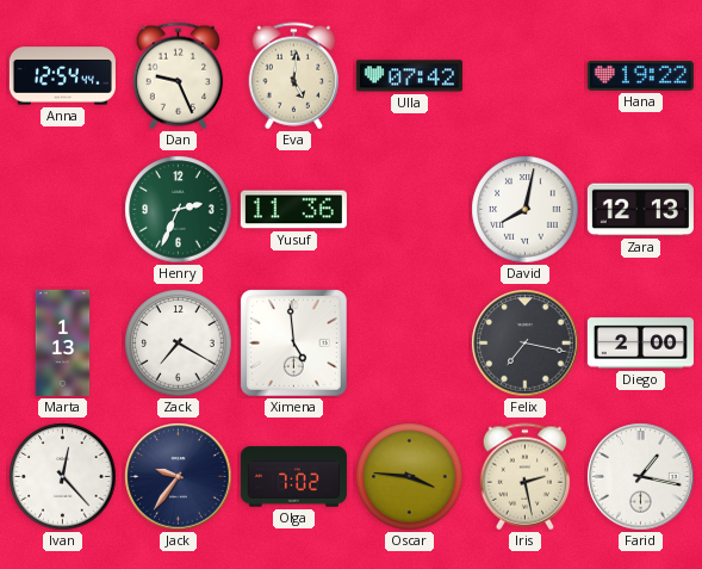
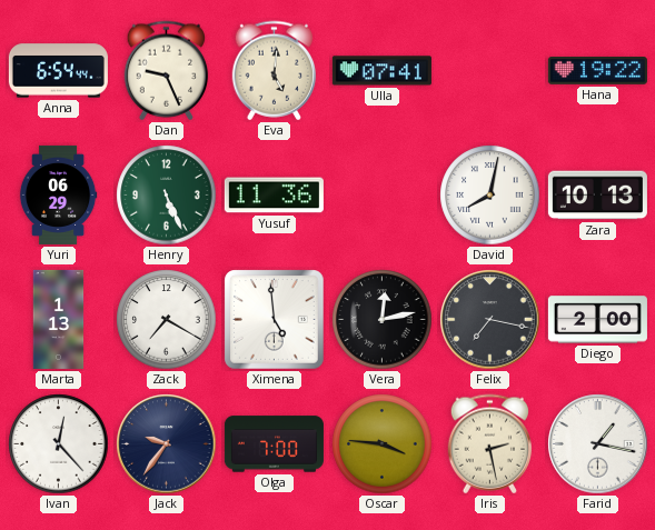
Anna: 12:54 -> 6:54
Ulla: 07:42 -> 07:41
Yuri: none -> 06:29
Henry: 2:34 -> 5:26
Zara: 12:13 -> 10:13
Vera: none -> 12:13
Olga: 7:02 -> 7:00
